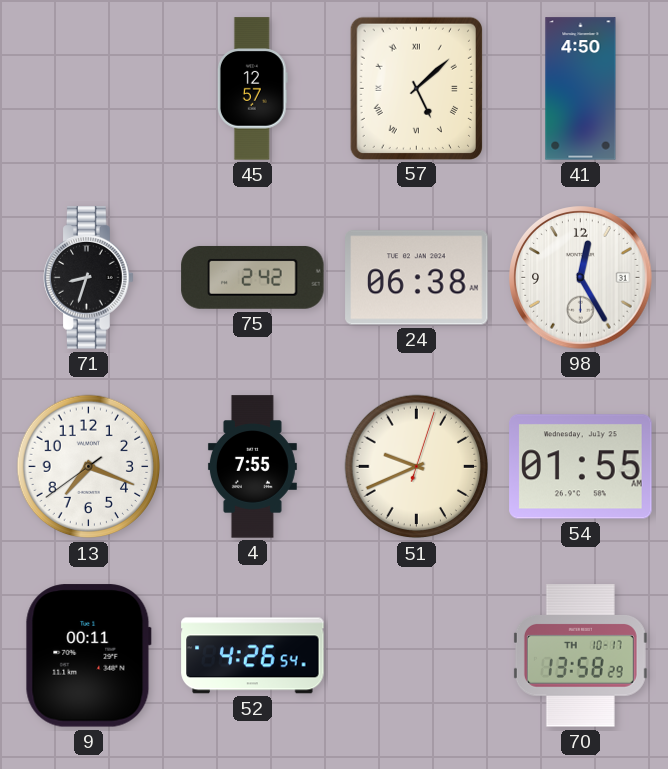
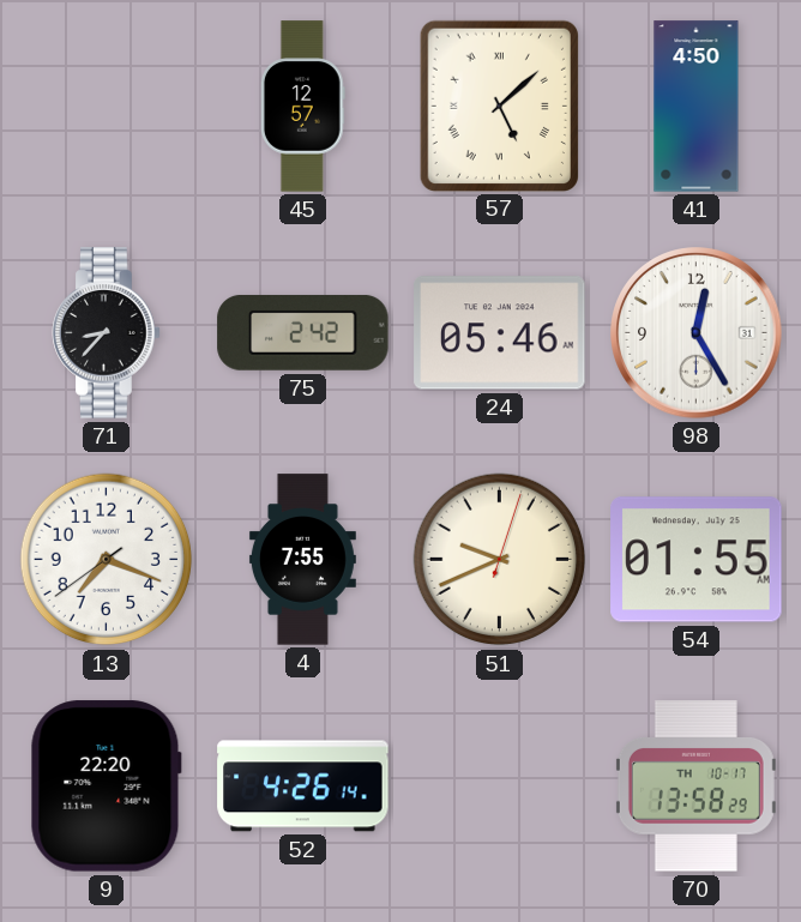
71: 8:33 -> 8:37
24: 06:38 -> 05:46
9: 00:11 -> 22:20
52: 4:26:54 -> 4:26:14
